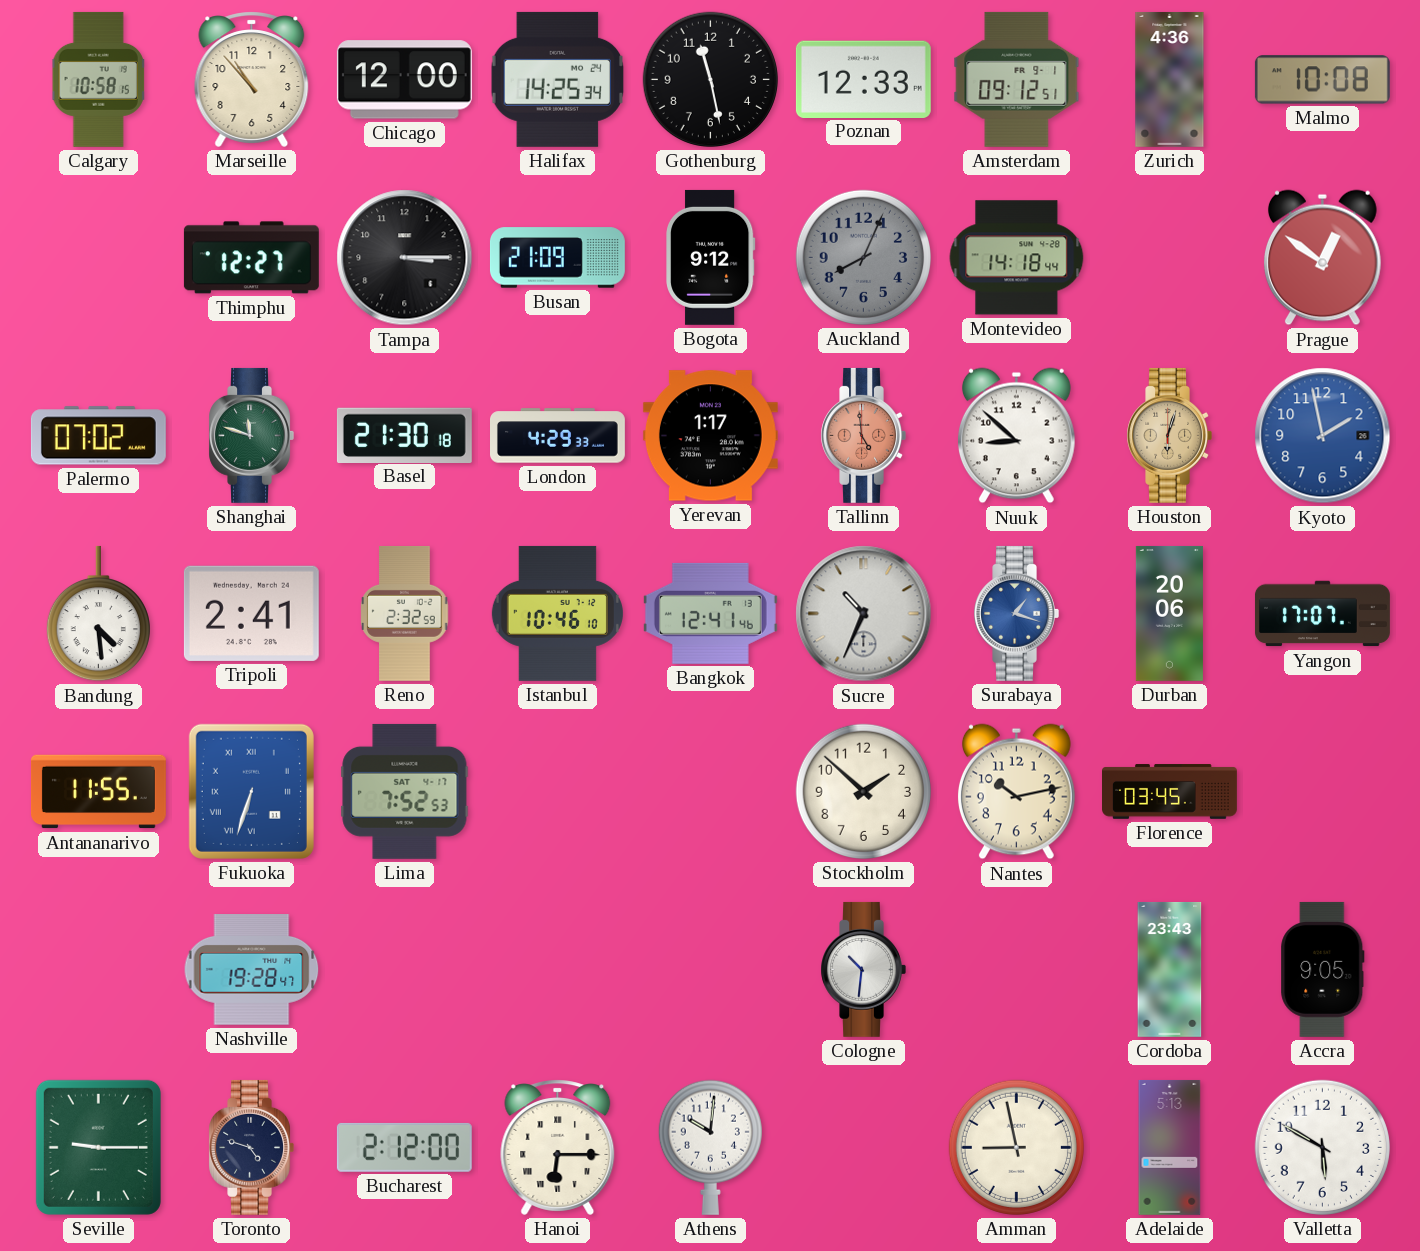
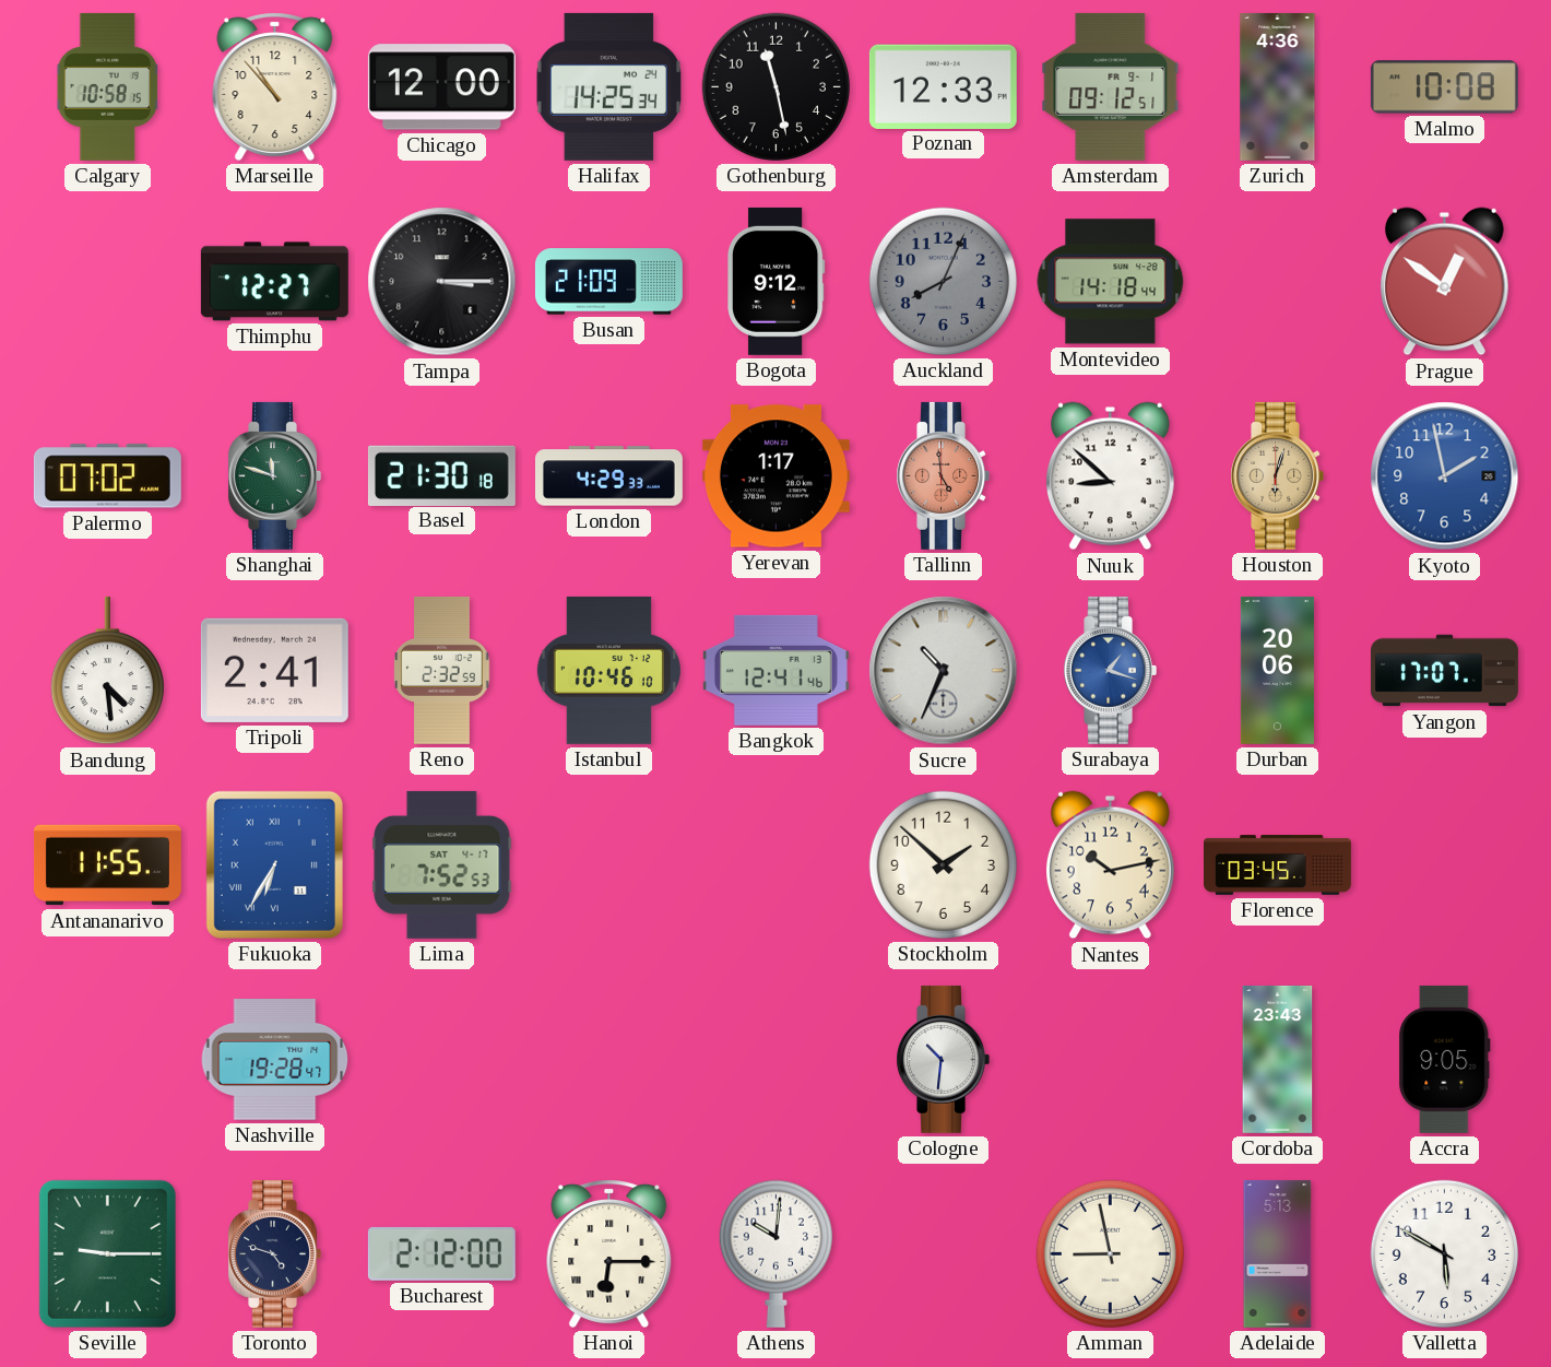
Fukuoka: 6:33 -> 6:35
